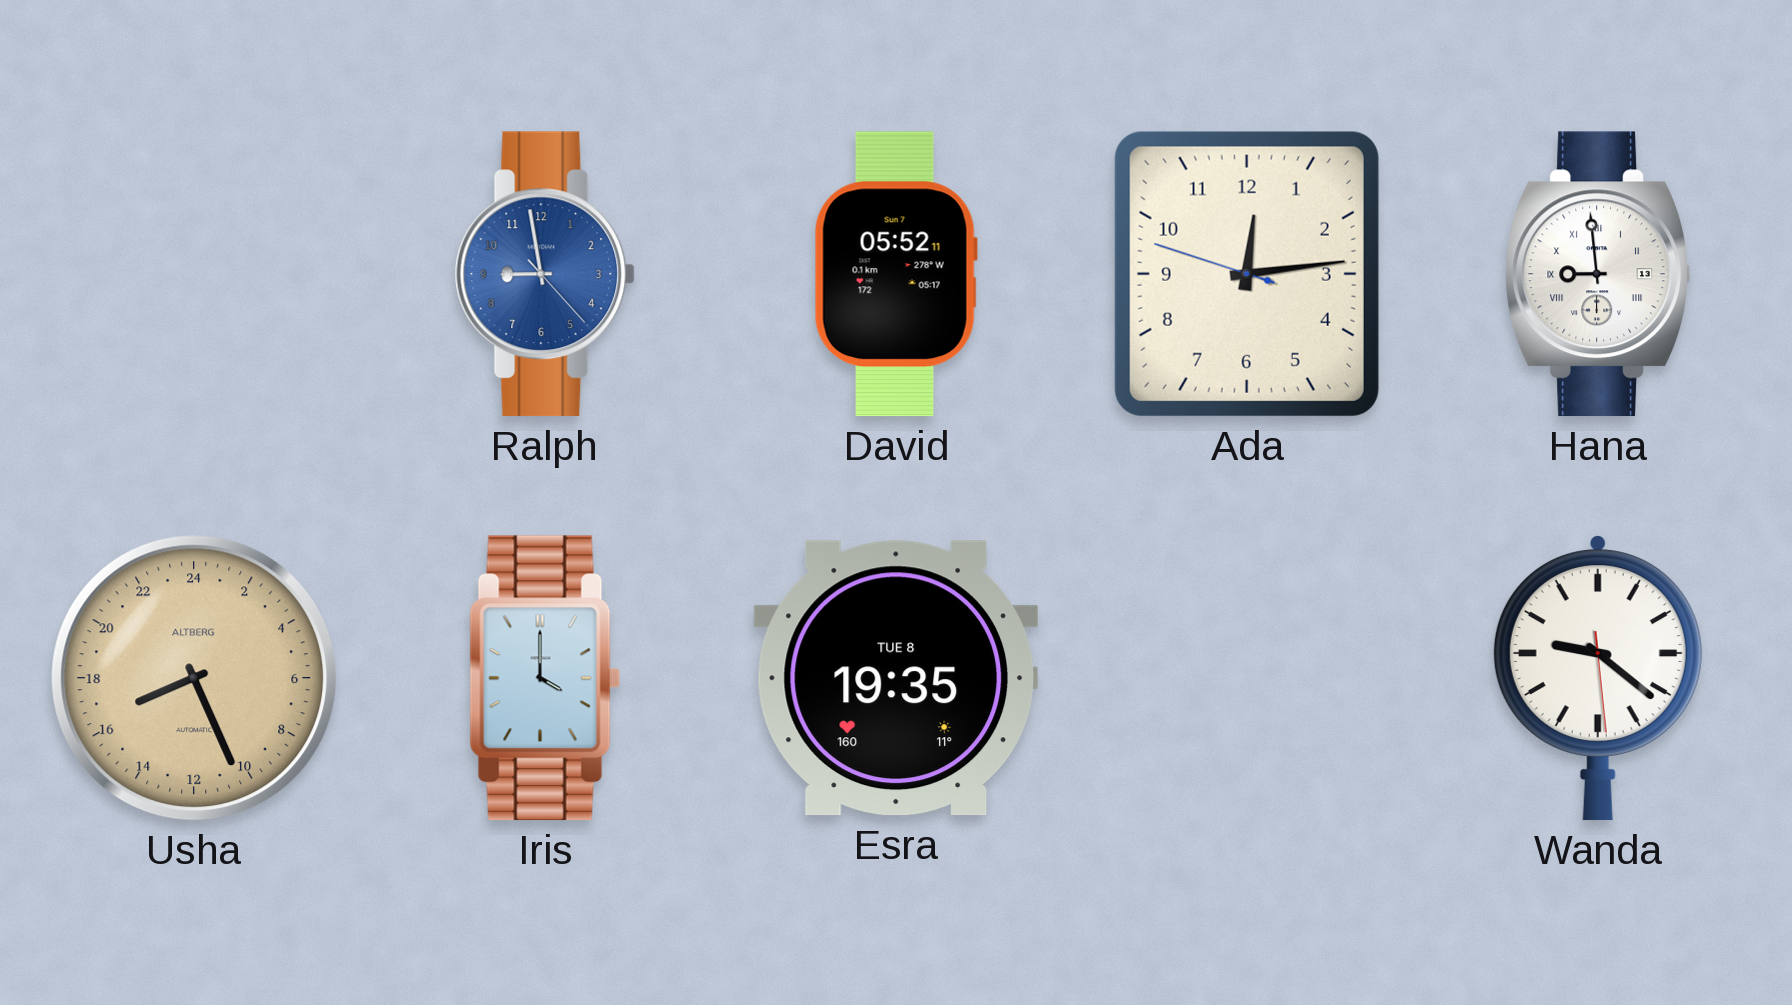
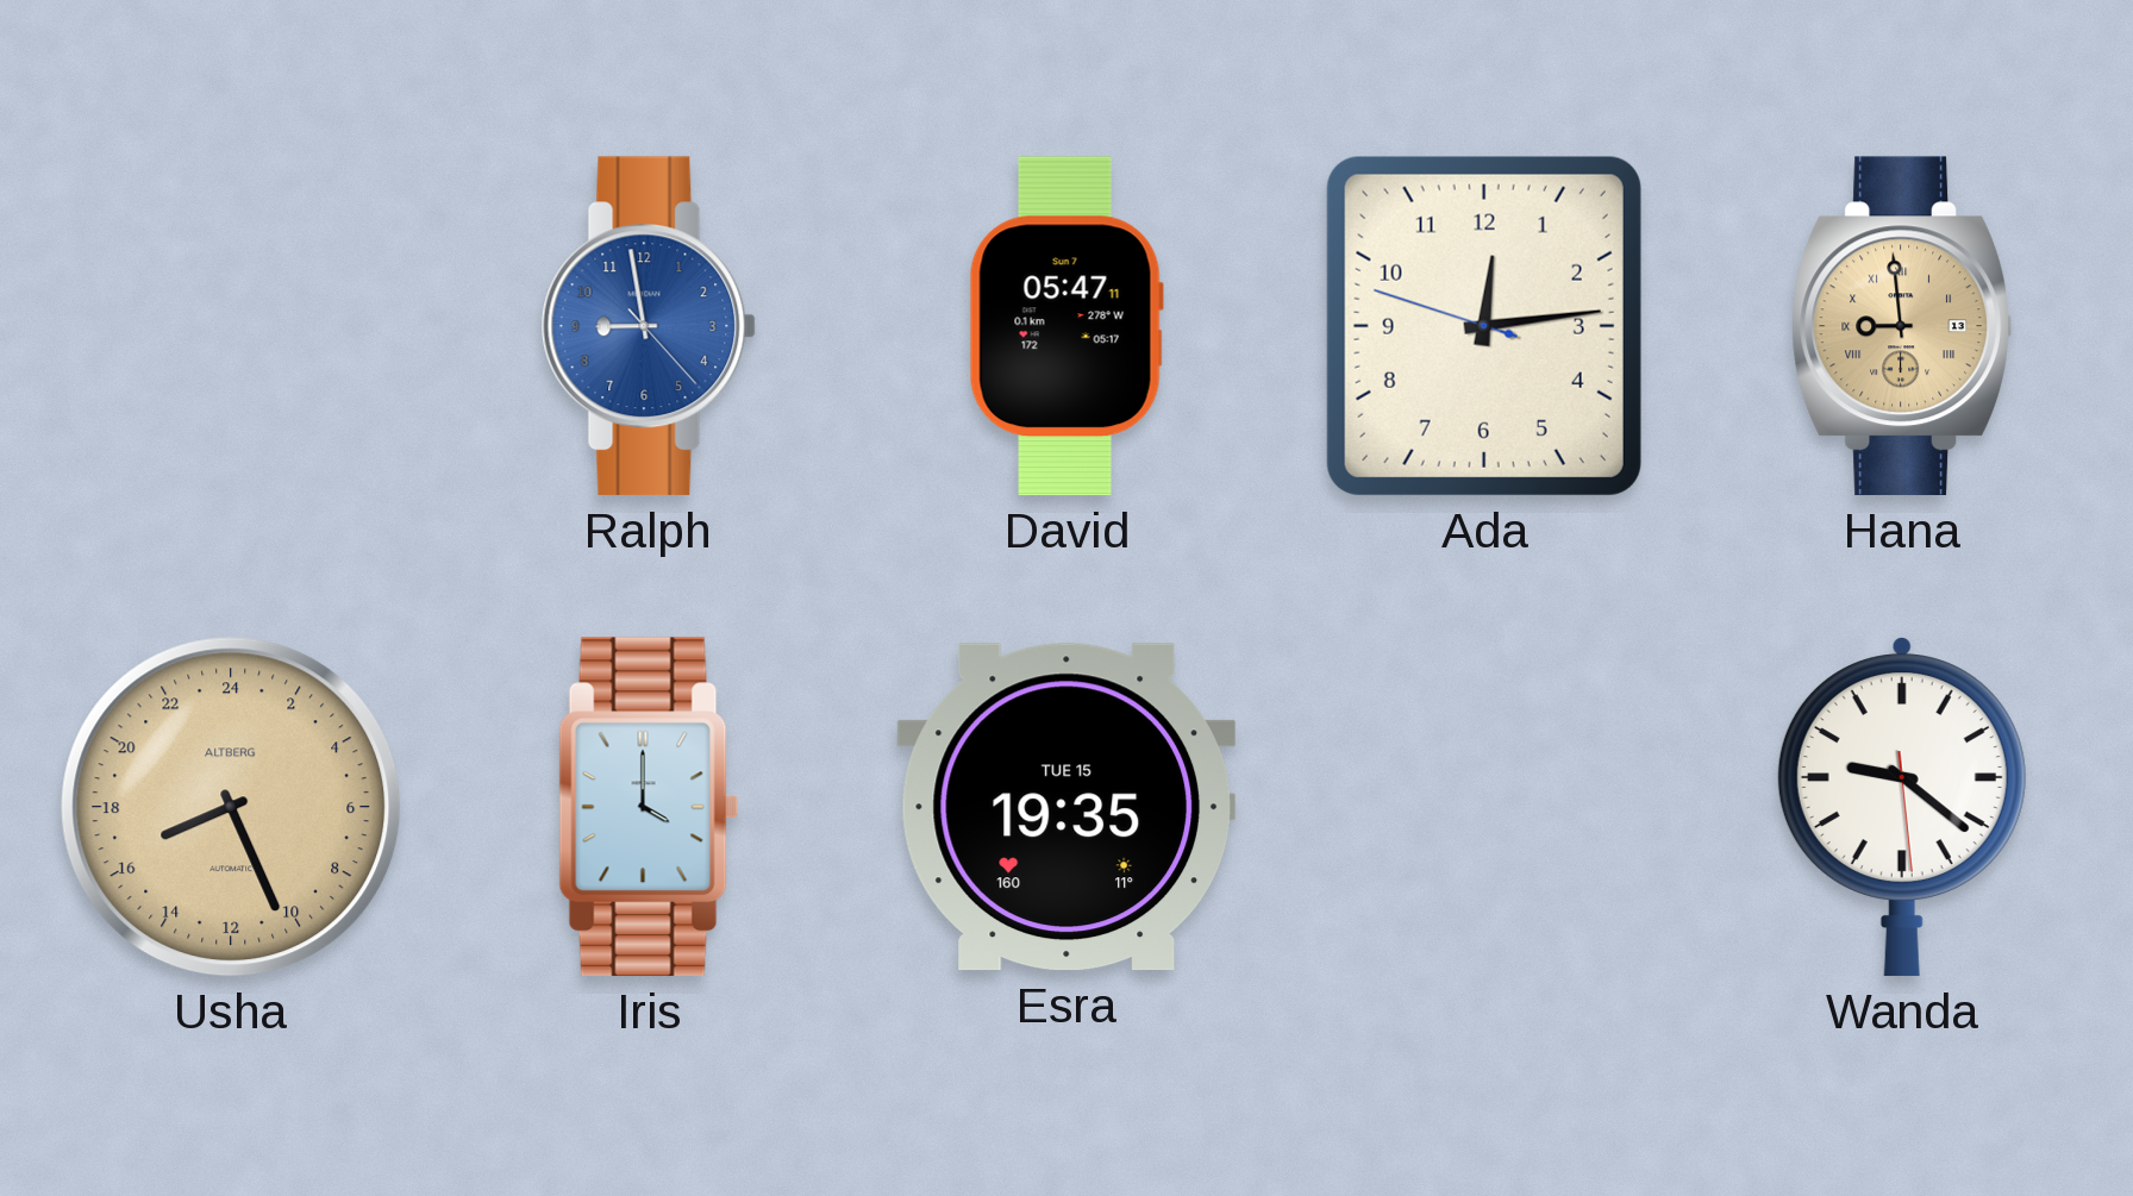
David: 05:52 -> 05:47
Hana dial: white -> champagne
Esra date: TUE 8 -> TUE 15
